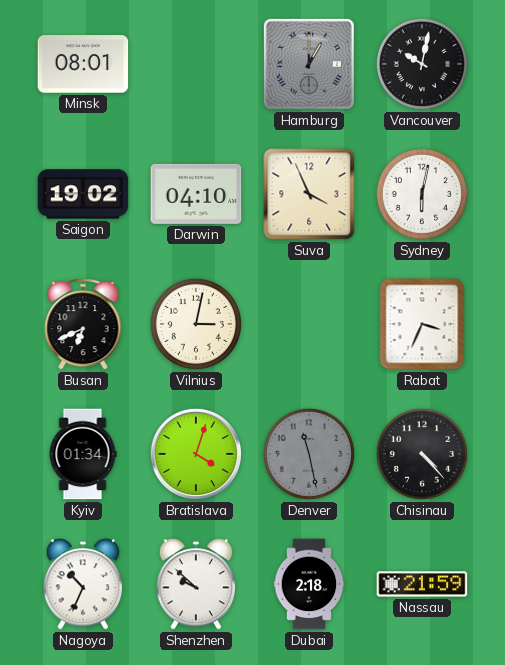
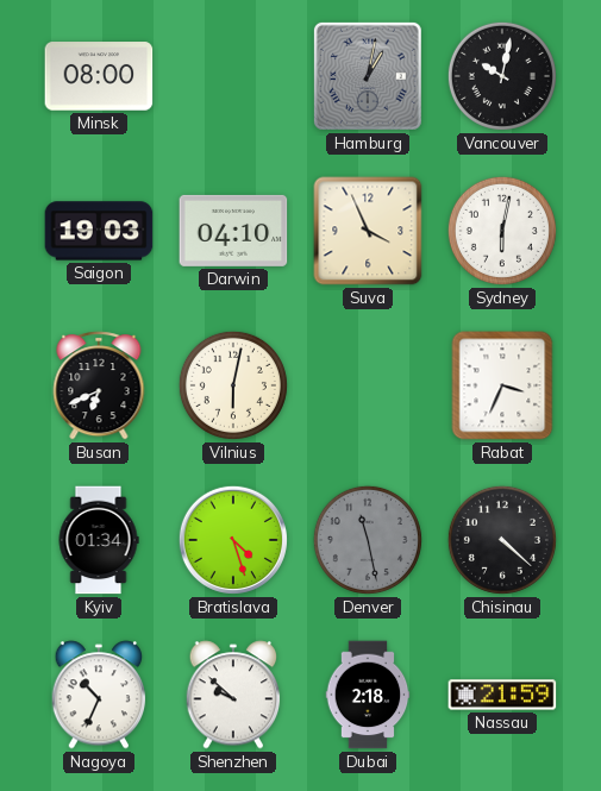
Minsk: 08:01 -> 08:00
Hamburg: 1:00 -> 1:02
Saigon: 19:02 -> 19:03
Vilnius: 3:02 -> 6:02
Bratislava: 4:03 -> 4:27
Chisinau: 4:23 -> 4:22
